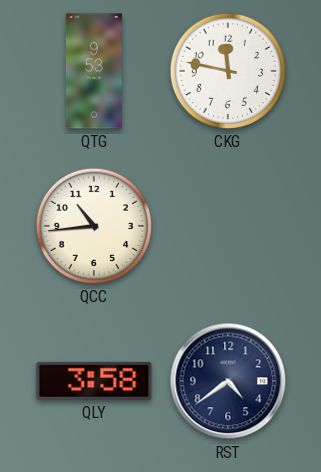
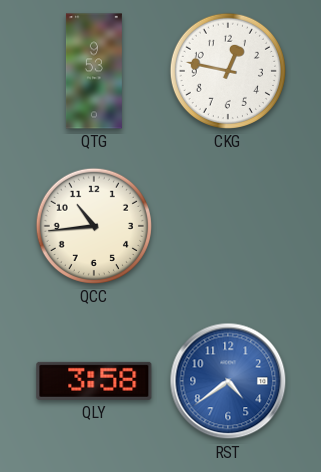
CKG: 11:47 -> 12:47
RST dial: navy -> blue
